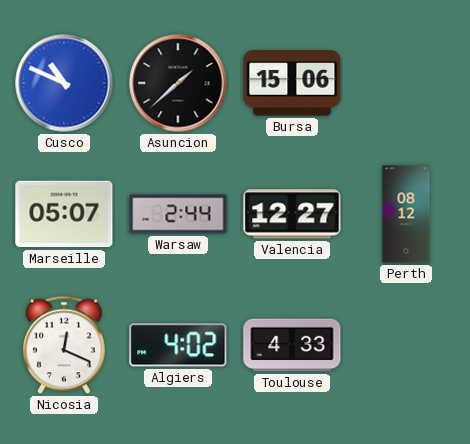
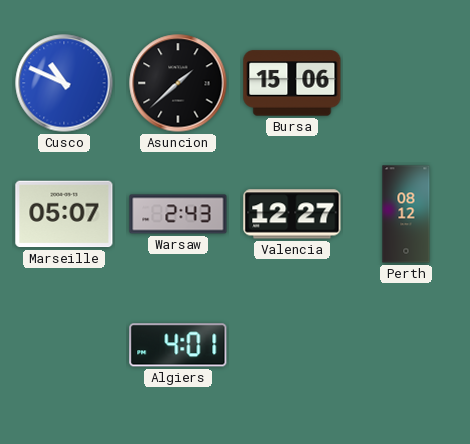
Warsaw: 2:44 -> 2:43
Nicosia: 12:19 -> none
Algiers: 4:02 -> 4:01
Toulouse: 4:33 -> none
